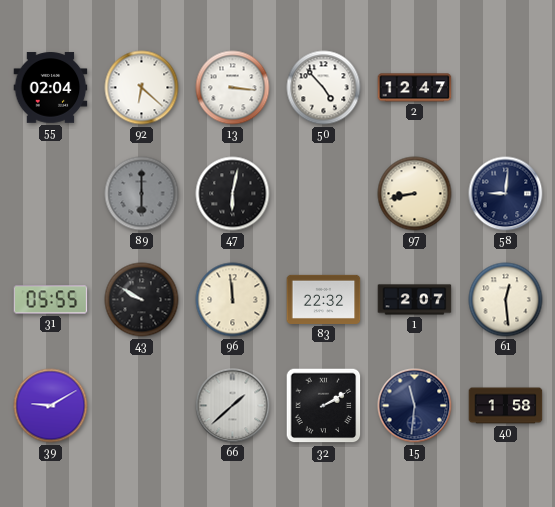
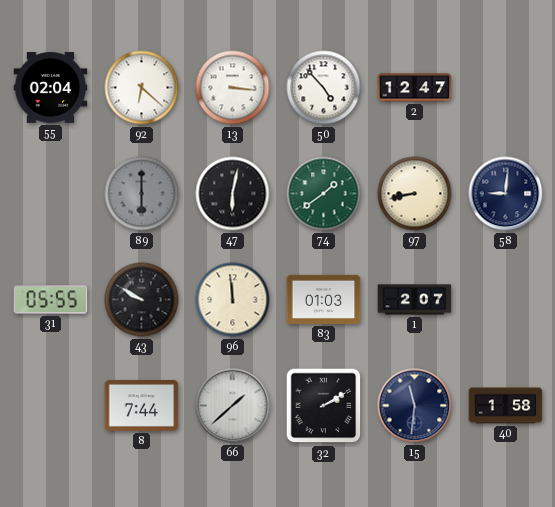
74: none -> 1:39
83: 22:32 -> 01:03
61: 12:29 -> none
39: 9:10 -> none
8: none -> 7:44
